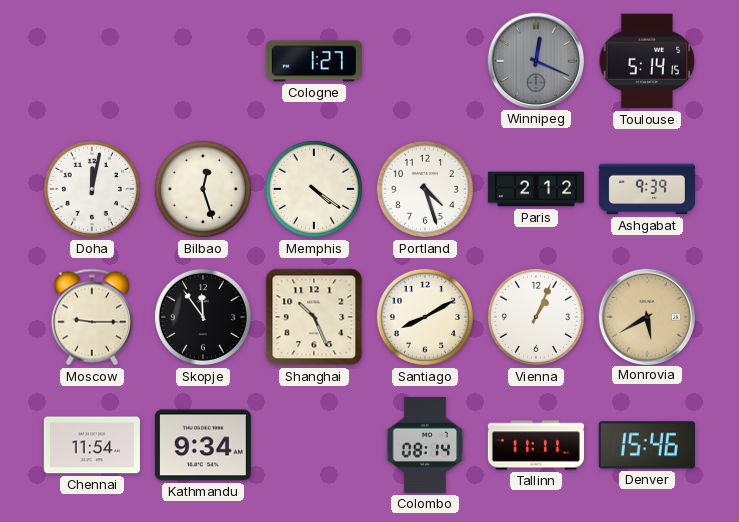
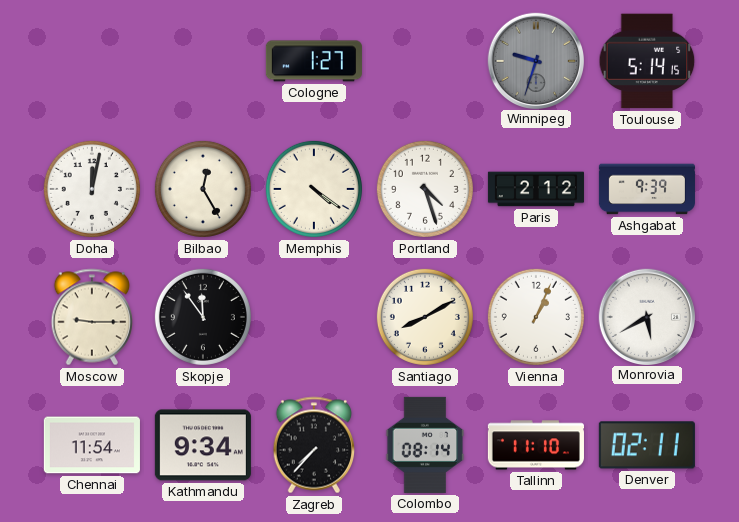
Winnipeg: 12:19 -> 9:33
Bilbao: 12:27 -> 12:25
Shanghai: 10:26 -> none
Monrovia dial: champagne -> white
Zagreb: none -> 7:37
Tallinn: 11:11 -> 11:10
Denver: 15:46 -> 02:11
